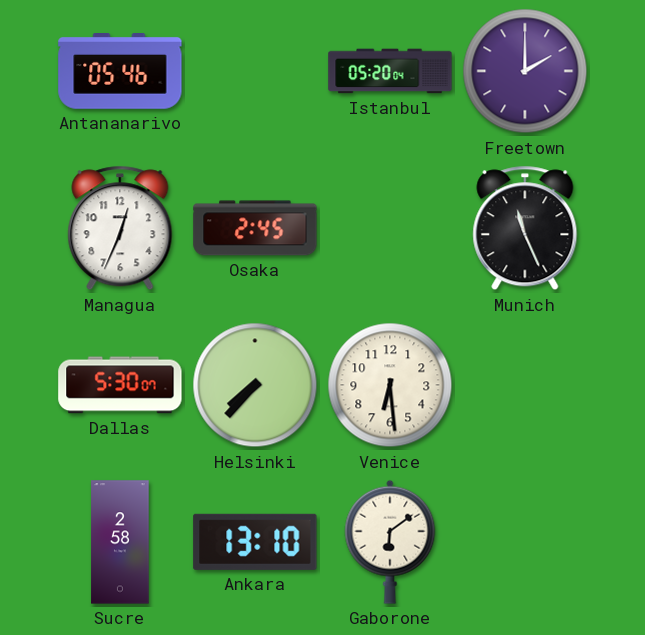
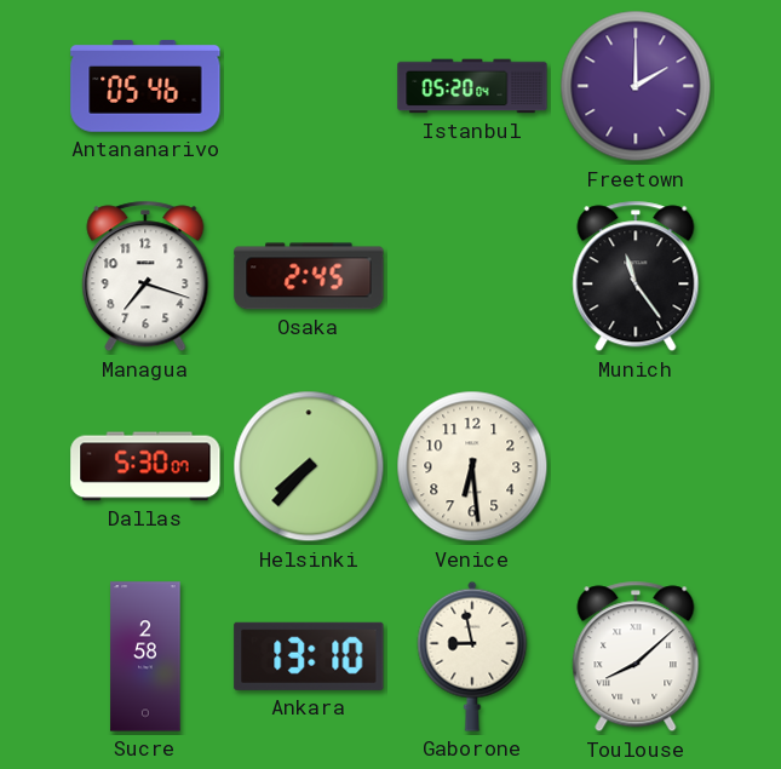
Managua: 12:34 -> 7:18
Munich: 11:26 -> 11:24
Gaborone: 6:09 -> 8:58
Toulouse: none -> 8:08
